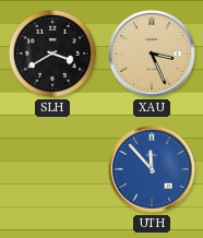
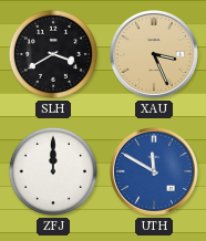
ZFJ: none -> 12:00
UTH: 11:53 -> 11:50
